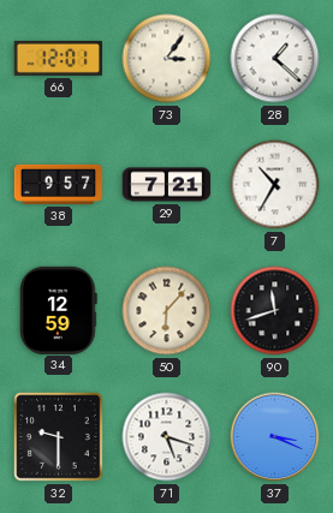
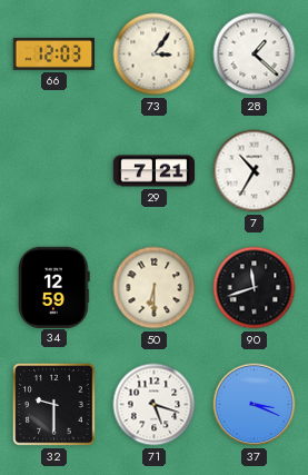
66: 12:01 -> 12:03
38: 9:57 -> none
50: 6:07 -> 6:30
